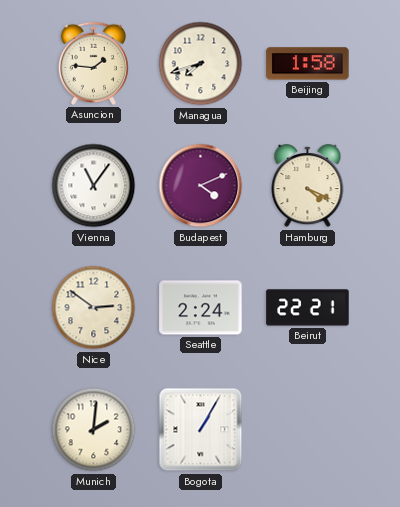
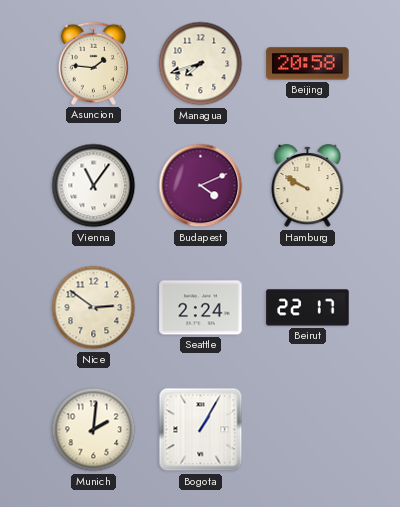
Beijing: 1:58 -> 20:58
Hamburg: 4:19 -> 9:50
Beirut: 22:21 -> 22:17
